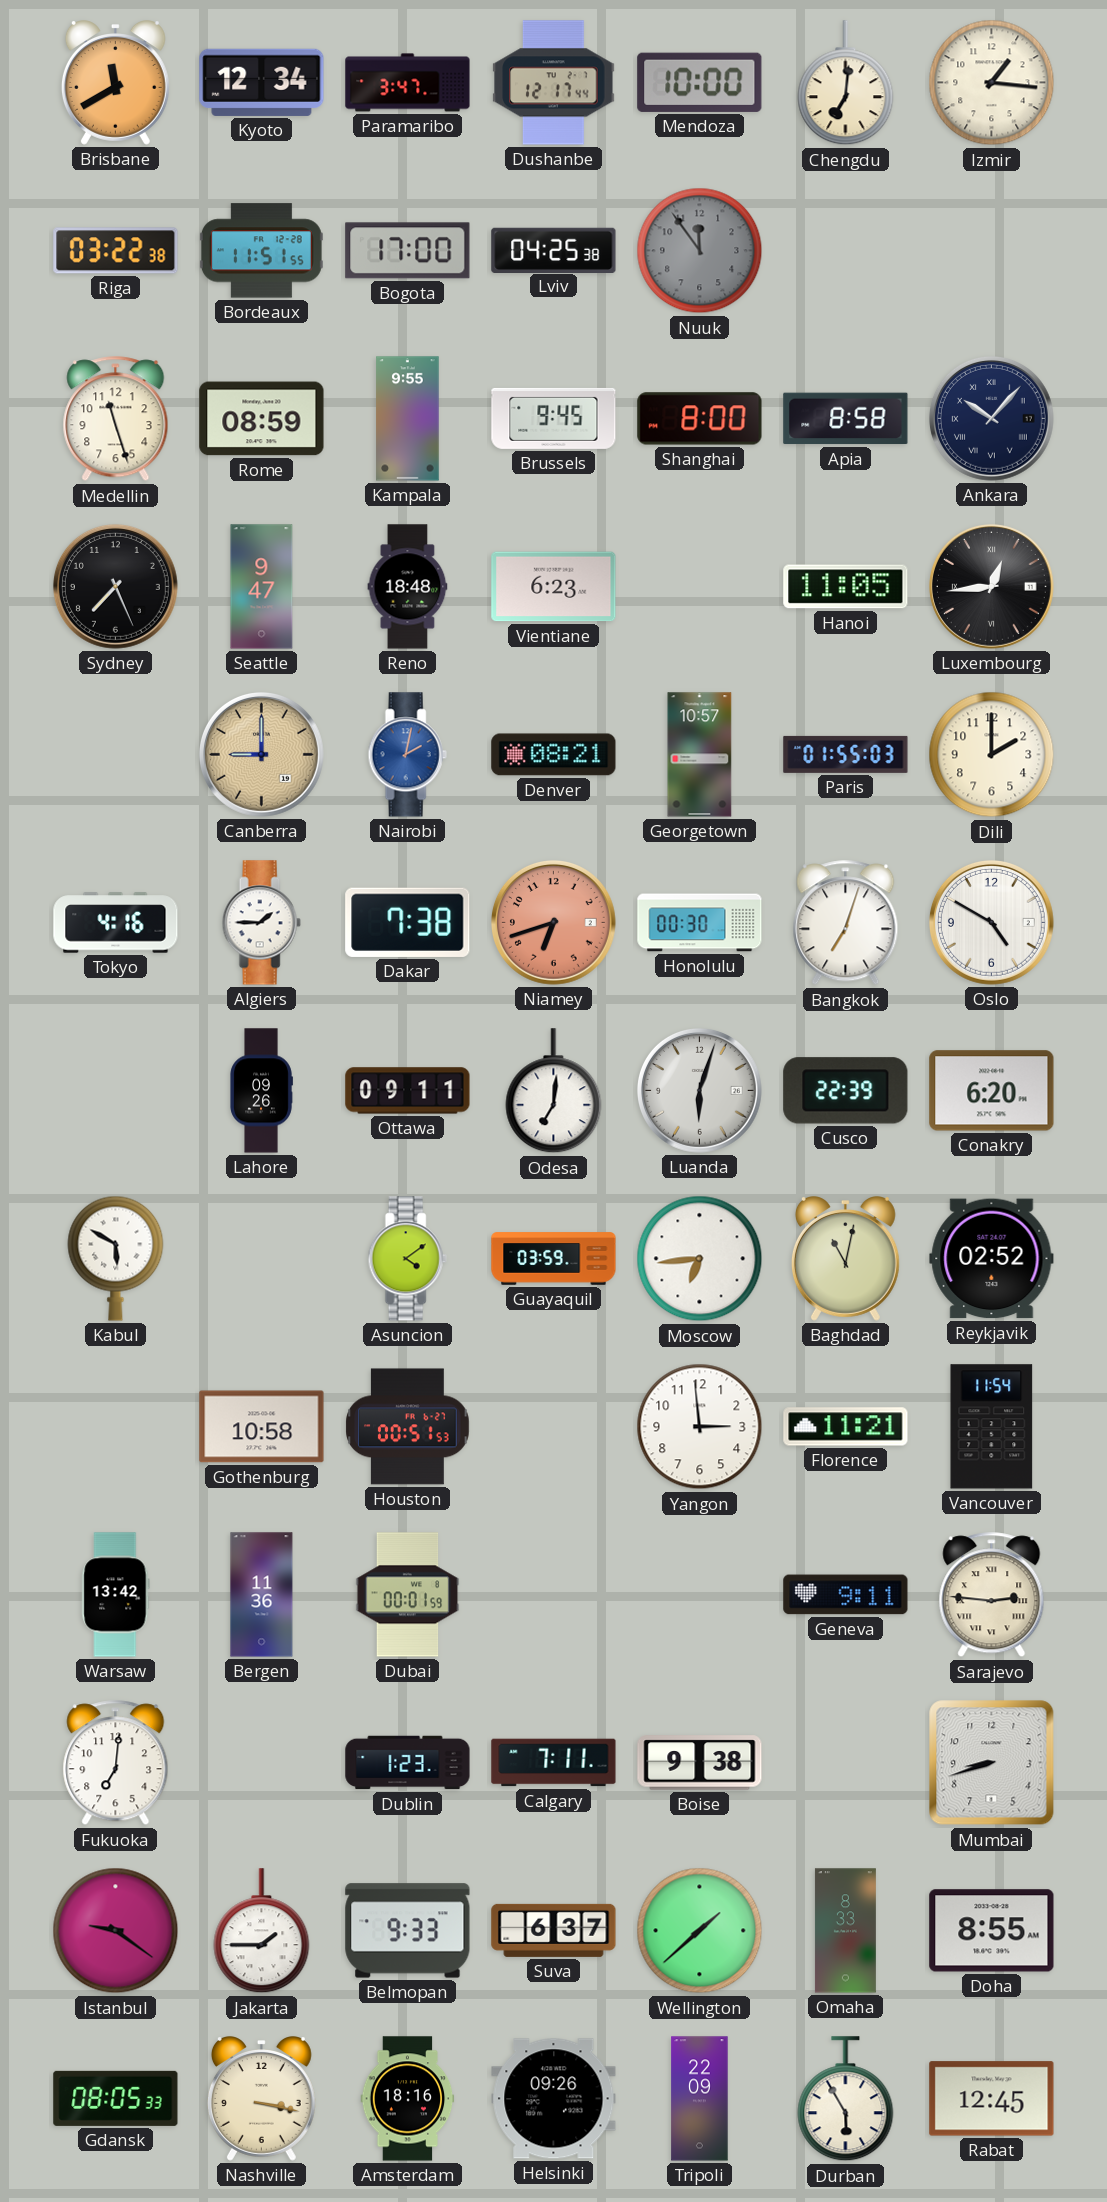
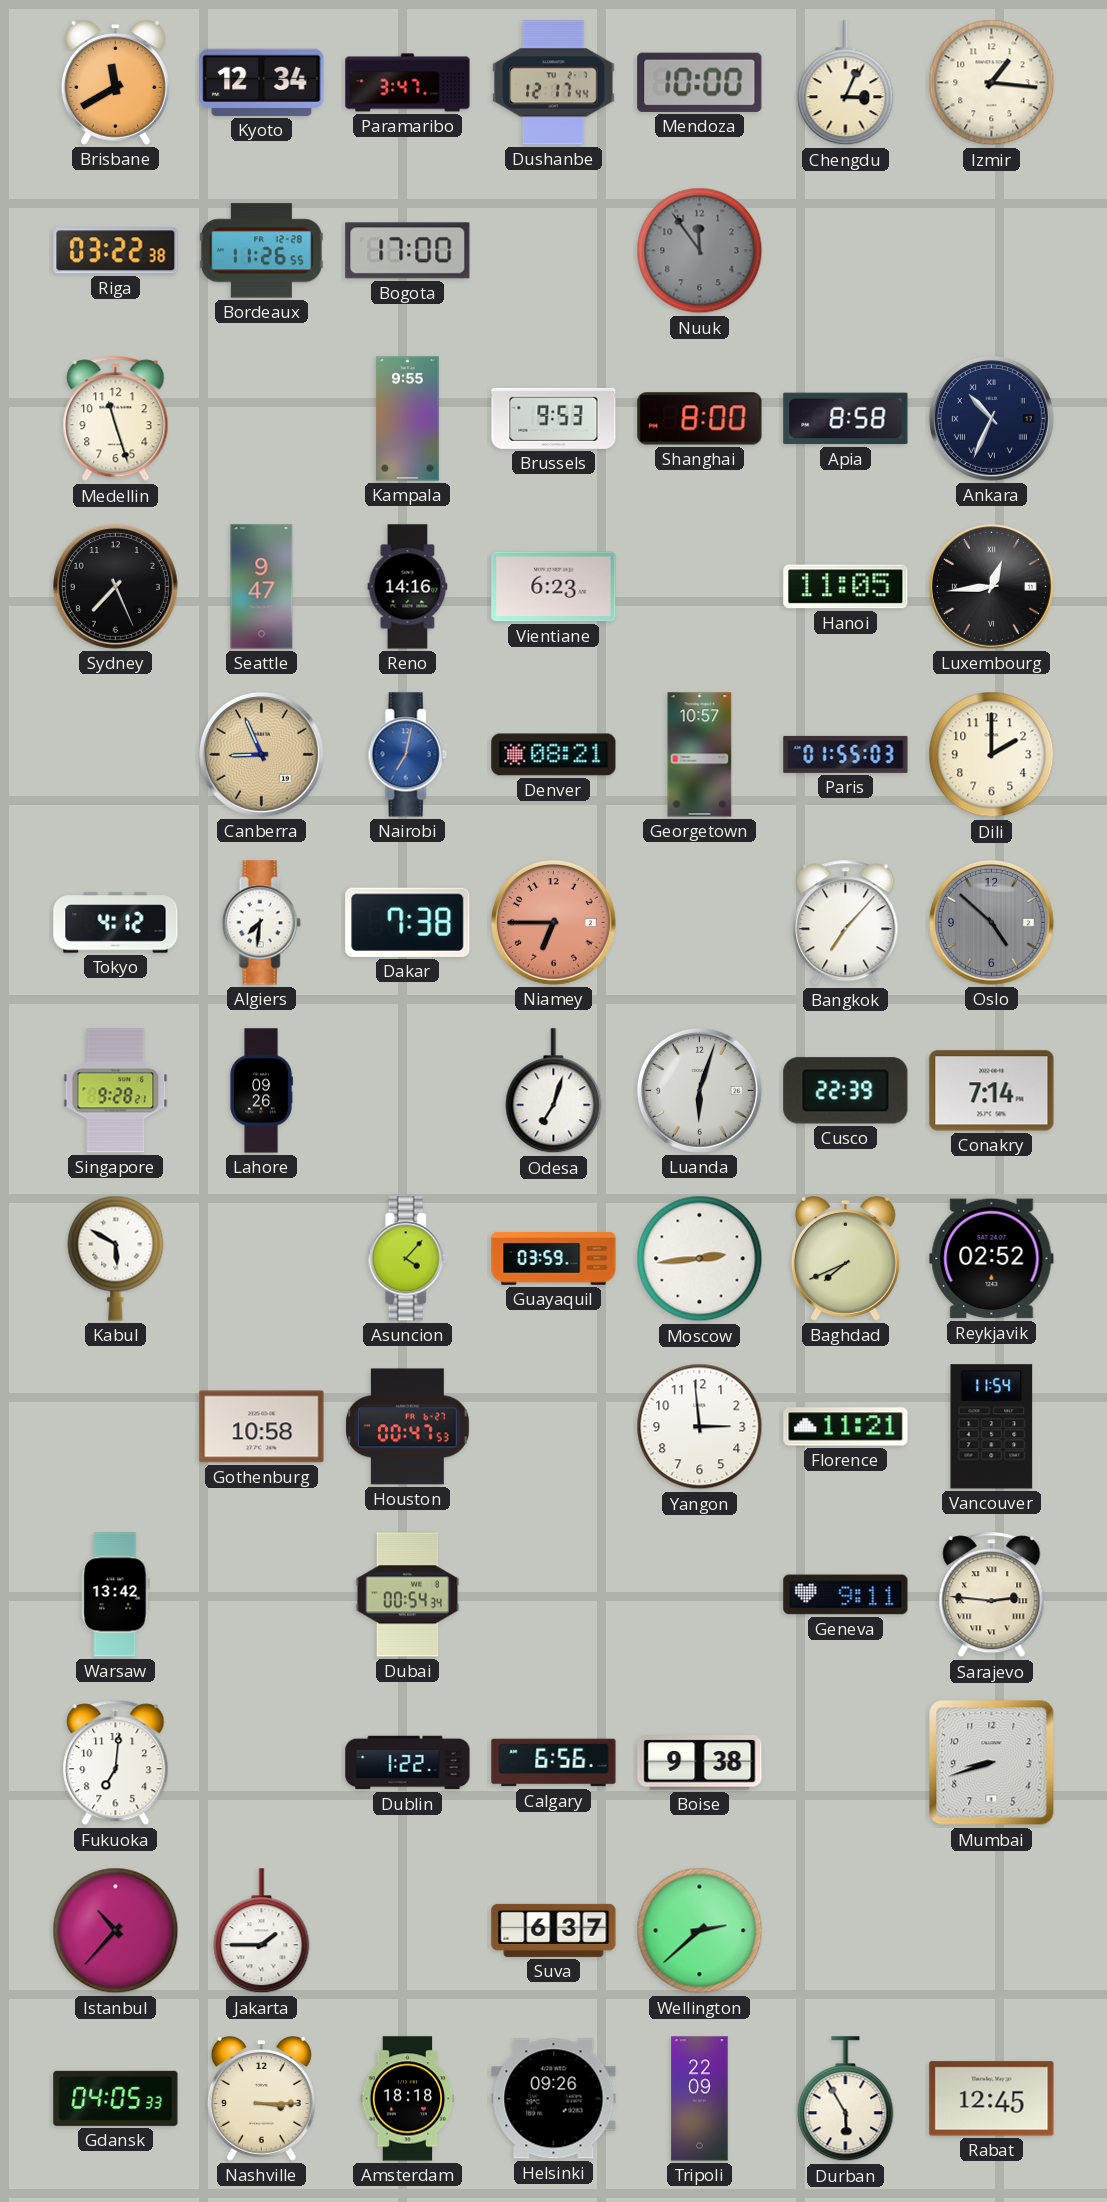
Chengdu: 7:01 -> 3:04
Bordeaux: 11:51 -> 11:26
Lviv: 04:25 -> none
Rome: 08:59 -> none
Brussels: 9:45 -> 9:53
Ankara: 10:07 -> 10:34
Reno: 18:48 -> 14:16
Canberra: 9:00 -> 8:56
Nairobi: 2:02 -> 7:02
Tokyo: 4:16 -> 4:12
Algiers: 1:45 -> 7:31
Niamey: 6:42 -> 6:45
Honolulu: 00:30 -> none
Bangkok: 7:03 -> 7:07
Oslo: 4:50 -> 4:52
Oslo dial: white -> grey
Singapore: none -> 9:28
Ottawa: 09:11 -> none
Odesa: 7:01 -> 7:03
Conakry: 6:20 -> 7:14
Asuncion: 4:09 -> 4:07
Moscow: 6:44 -> 2:44
Baghdad: 11:02 -> 7:41
Houston: 00:51 -> 00:47
Bergen: 11:36 -> none
Dubai: 00:01 -> 00:54
Dublin: 1:23 -> 1:22
Calgary: 7:11 -> 6:56
Istanbul: 9:21 -> 10:37
Belmopan: 9:33 -> none
Wellington: 1:38 -> 2:38
Omaha: 8:33 -> none
Doha: 8:55 -> none
Gdansk: 08:05 -> 04:05
Nashville: 3:17 -> 3:15
Amsterdam: 18:16 -> 18:18
